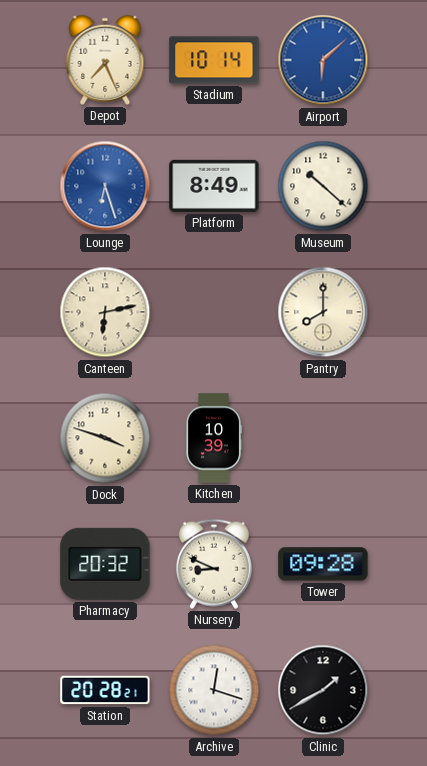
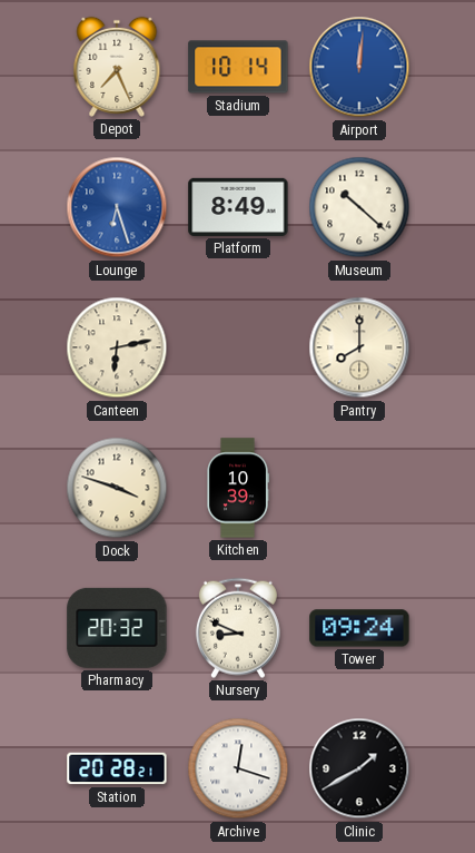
Airport: 6:08 -> 12:01
Tower: 09:28 -> 09:24
